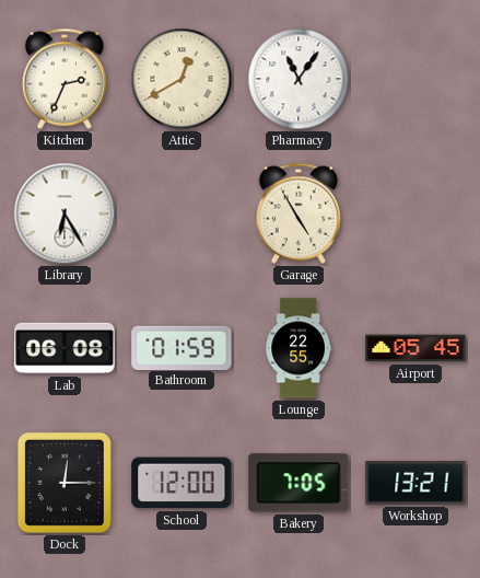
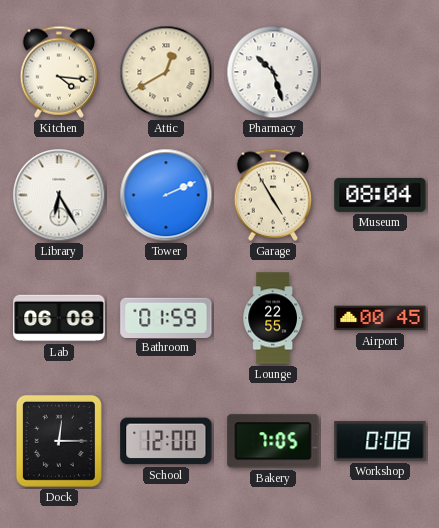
Kitchen: 2:34 -> 4:16
Pharmacy: 11:06 -> 10:27
Tower: none -> 2:11
Museum: none -> 08:04
Airport: 05:45 -> 00:45
Workshop: 13:21 -> 0:08
